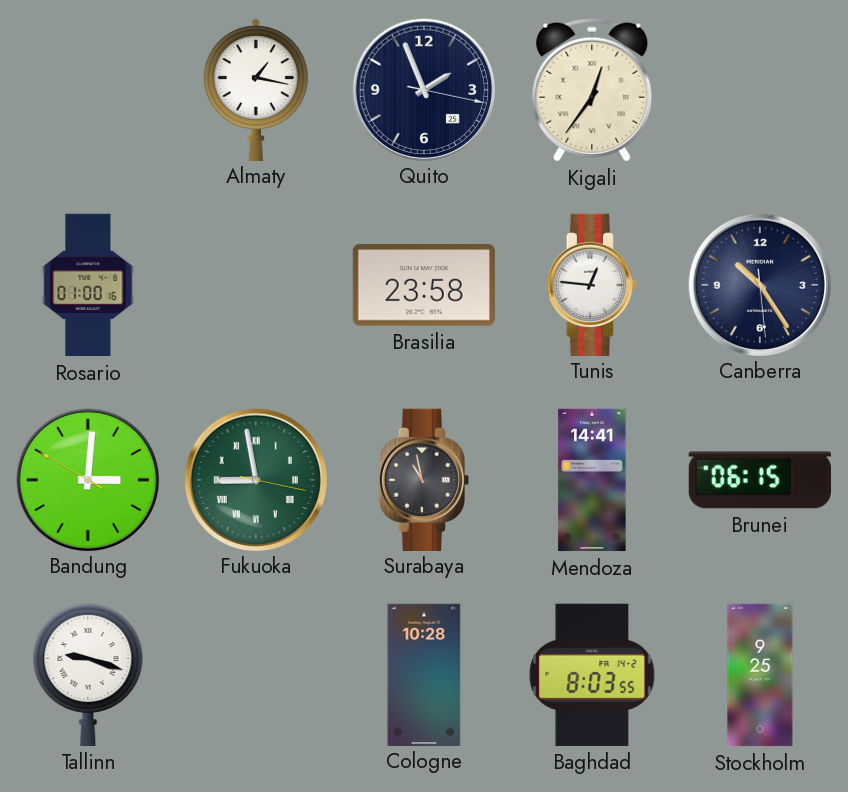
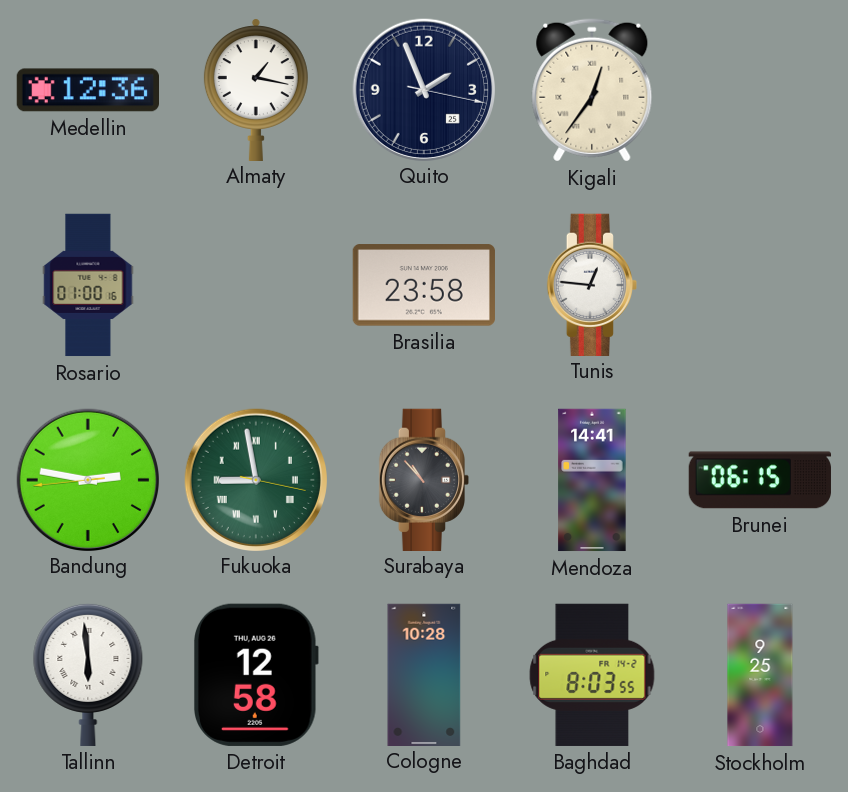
Medellin: none -> 12:36
Canberra: 10:24 -> none
Bandung: 3:00 -> 2:46
Surabaya: 10:58 -> 10:53
Tallinn: 9:18 -> 5:59
Detroit: none -> 12:58
